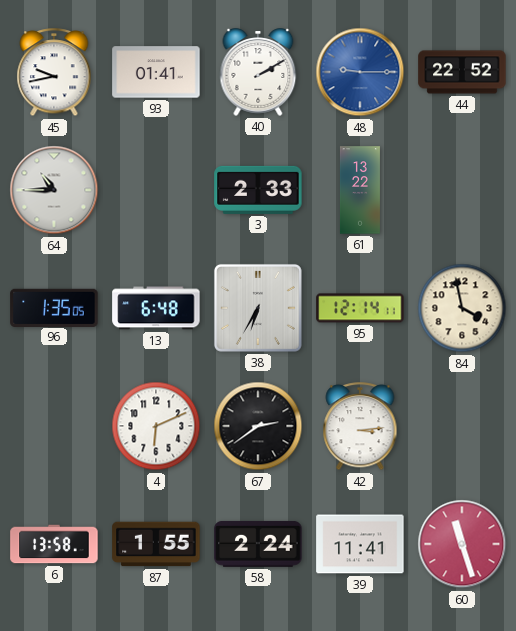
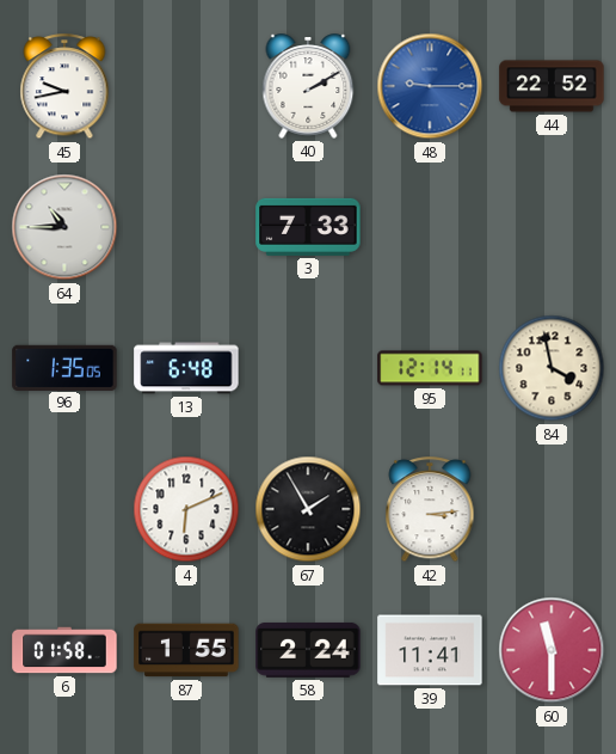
93: 01:41 -> none
3: 2:33 -> 7:33
61: 13:22 -> none
38: 6:35 -> none
67: 2:39 -> 1:55
6: 13:58 -> 01:58
60: 11:27 -> 11:30
